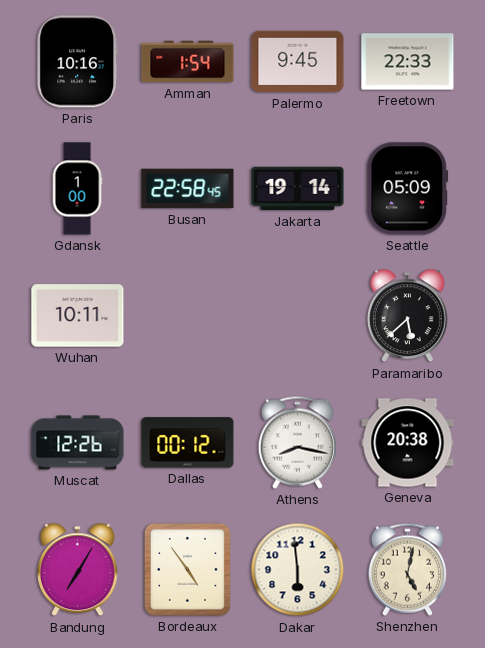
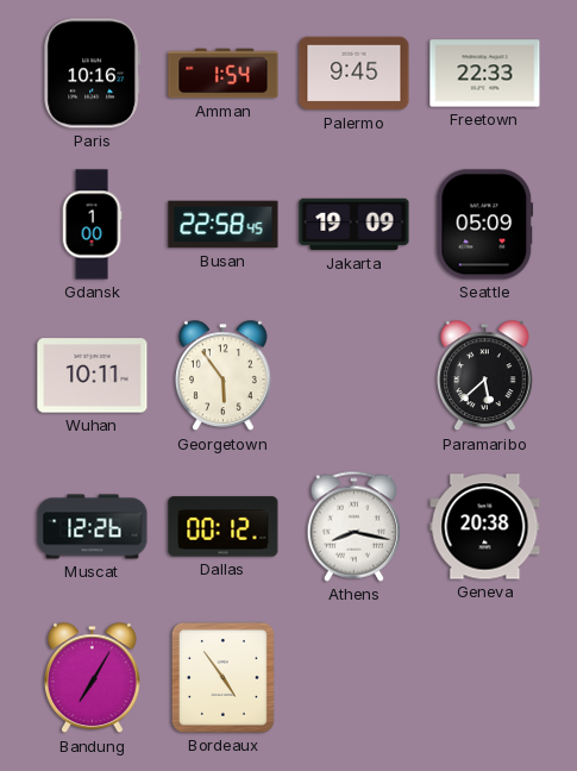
Jakarta: 19:14 -> 19:09
Georgetown: none -> 5:54
Dakar: 5:59 -> none
Shenzhen: 5:02 -> none
